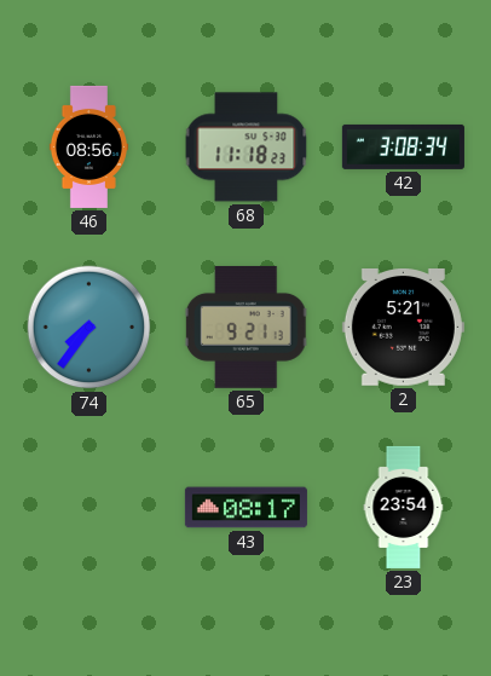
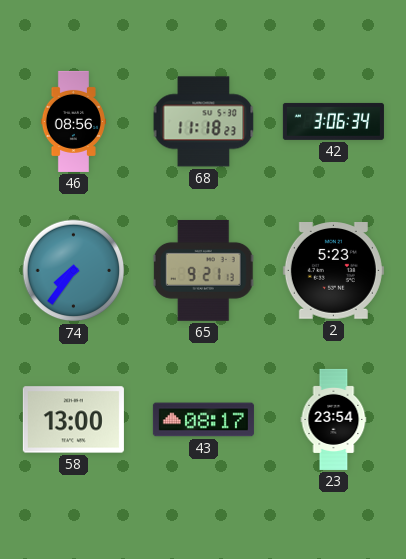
42: 3:08 -> 3:06
2: 5:21 -> 5:23
58: none -> 13:00
